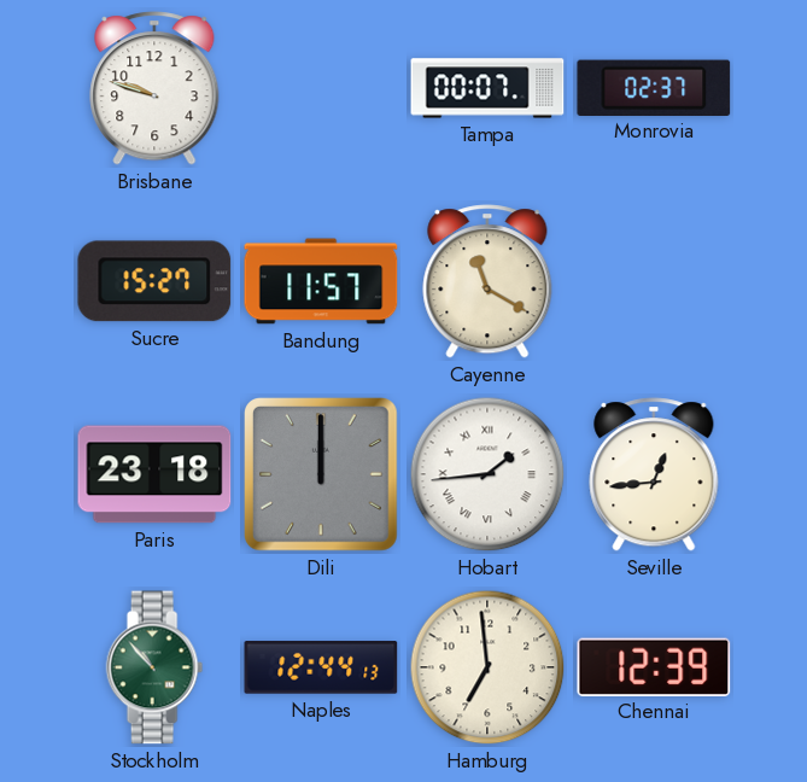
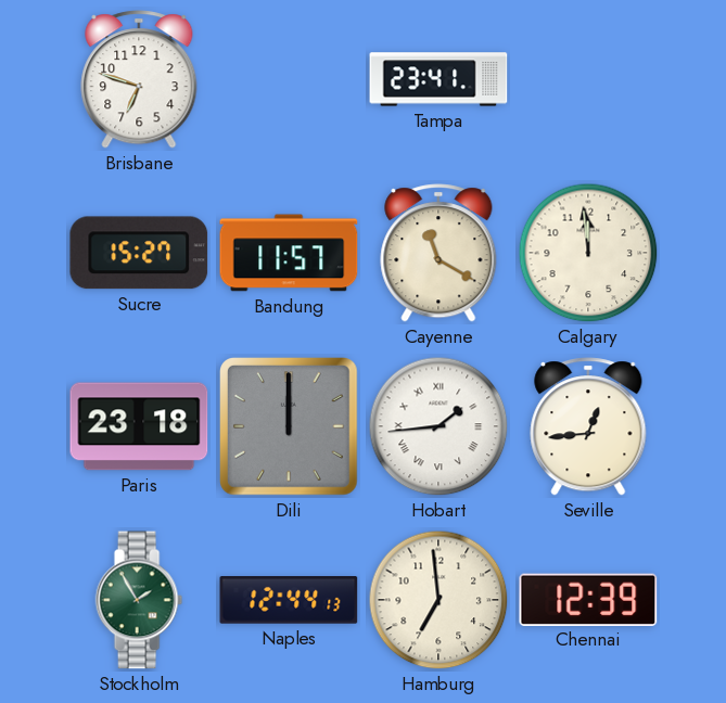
Brisbane: 9:48 -> 6:48
Tampa: 00:07 -> 23:41
Monrovia: 02:37 -> none
Calgary: none -> 11:59
Stockholm: 10:53 -> 1:55
